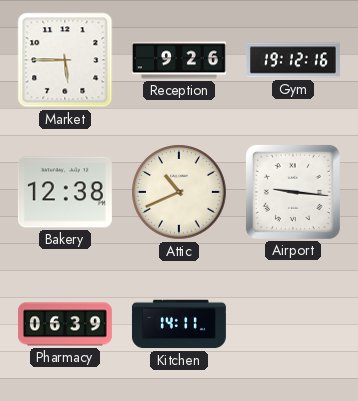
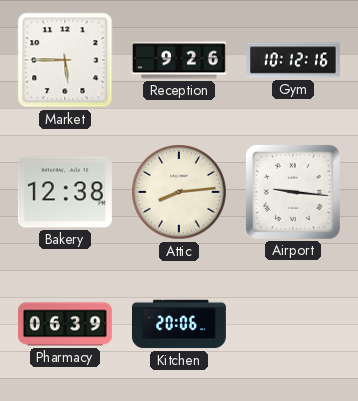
Gym: 19:12 -> 10:12
Attic: 10:41 -> 8:14
Kitchen: 14:11 -> 20:06
